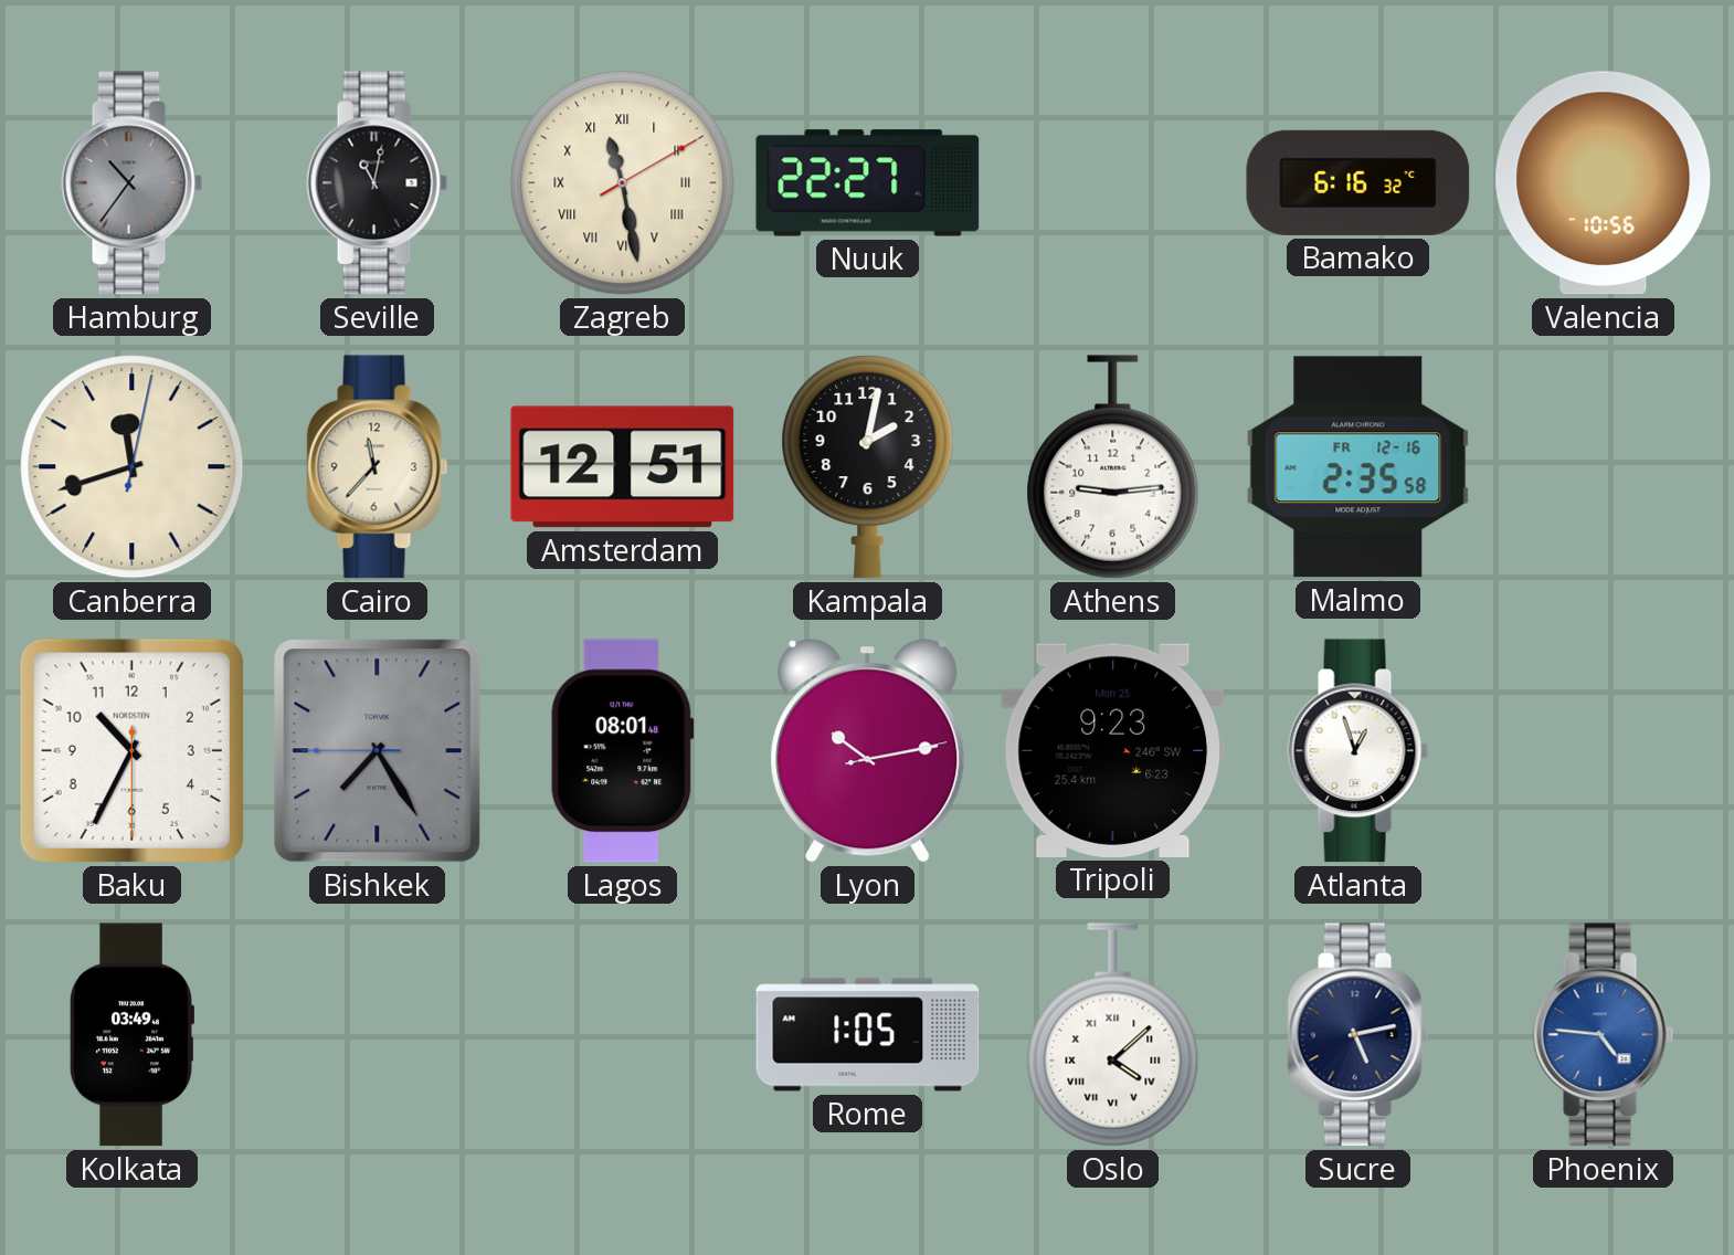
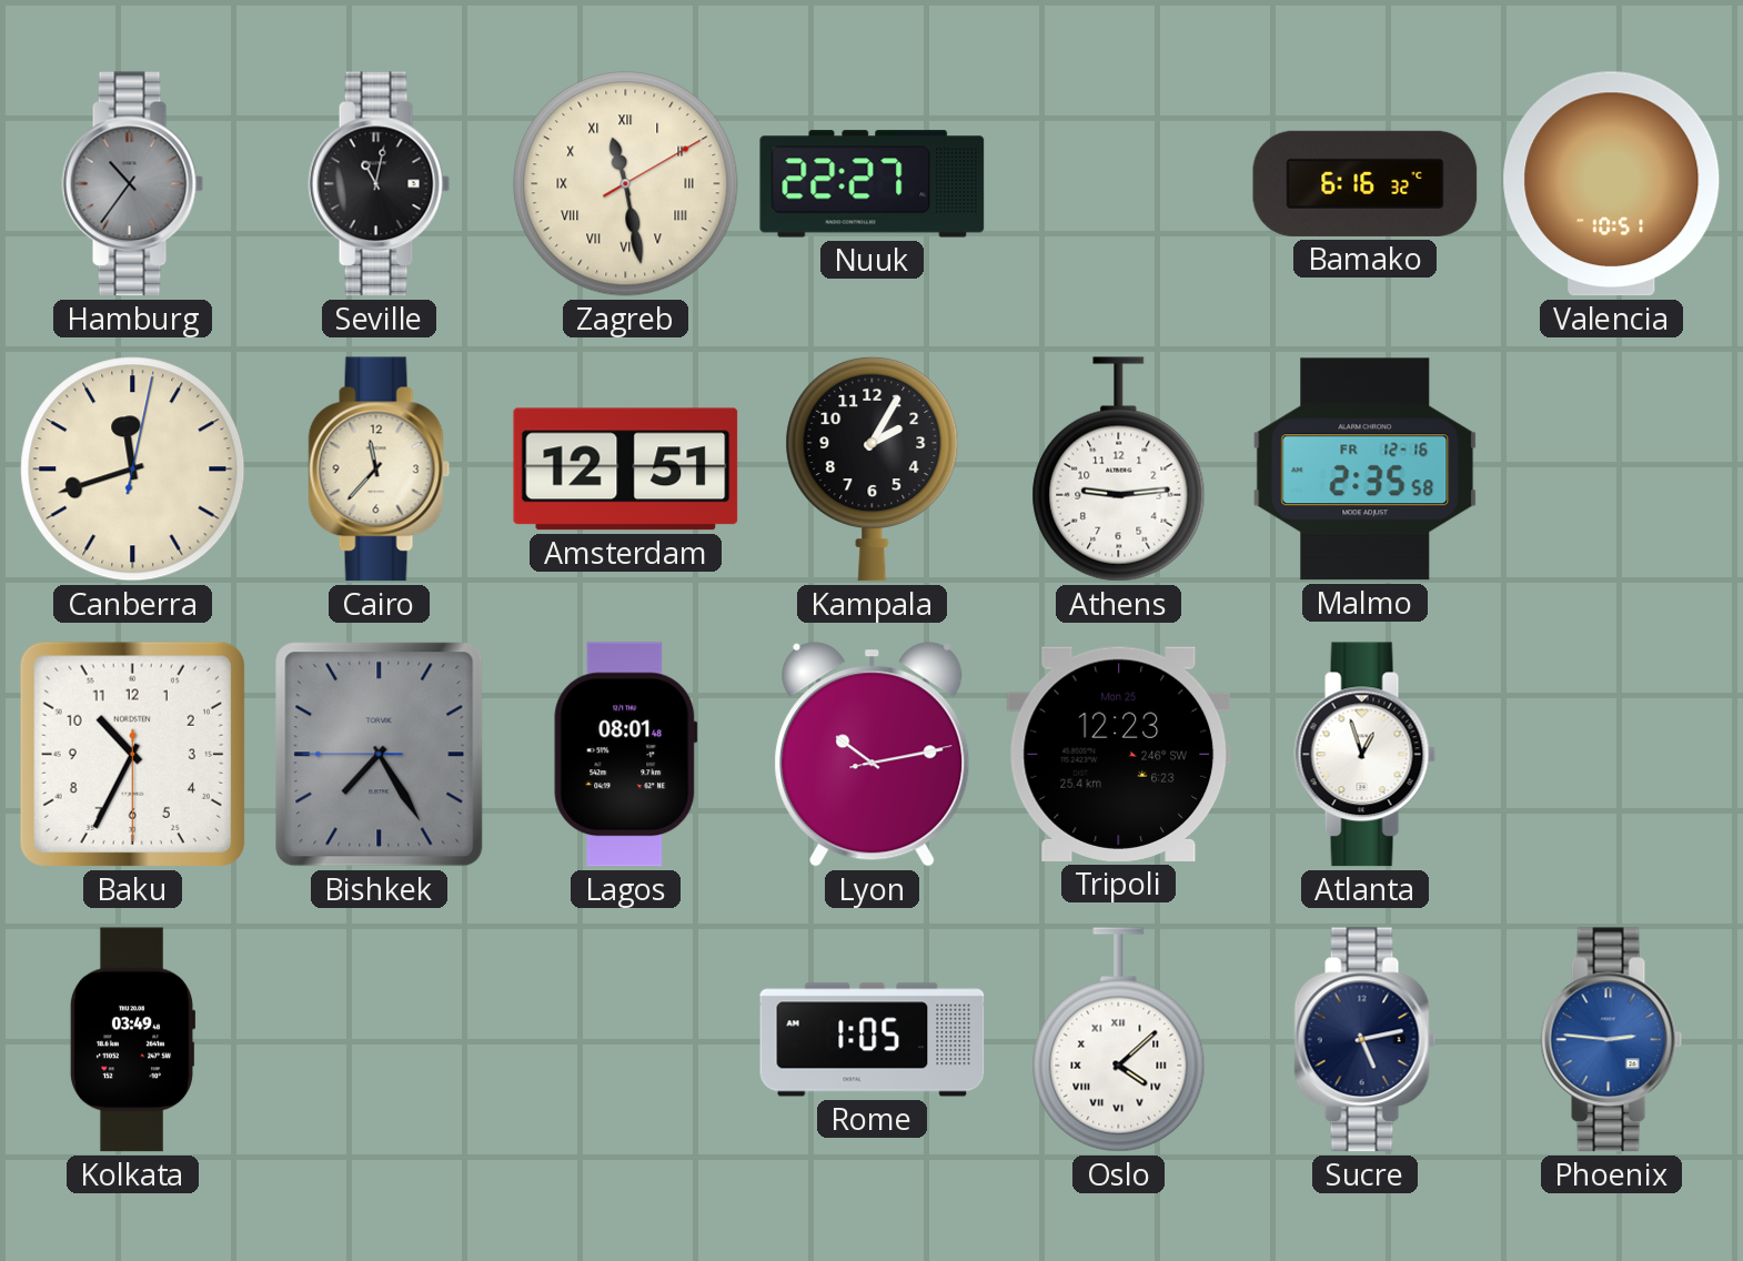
Valencia: 10:56 -> 10:51
Kampala: 2:02 -> 2:05
Tripoli: 9:23 -> 12:23
Phoenix: 4:46 -> 2:46
